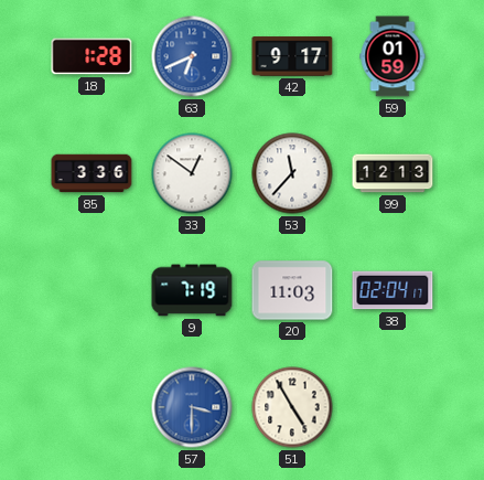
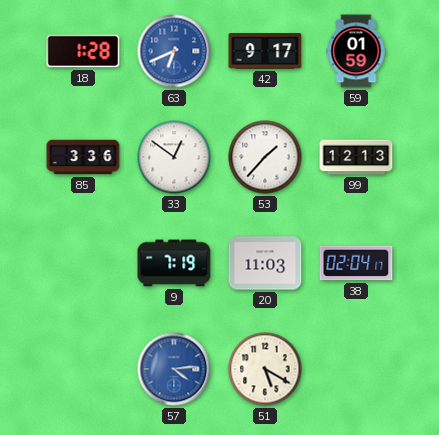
53: 11:37 -> 1:37
57: 3:30 -> 4:14
51: 4:55 -> 5:20
